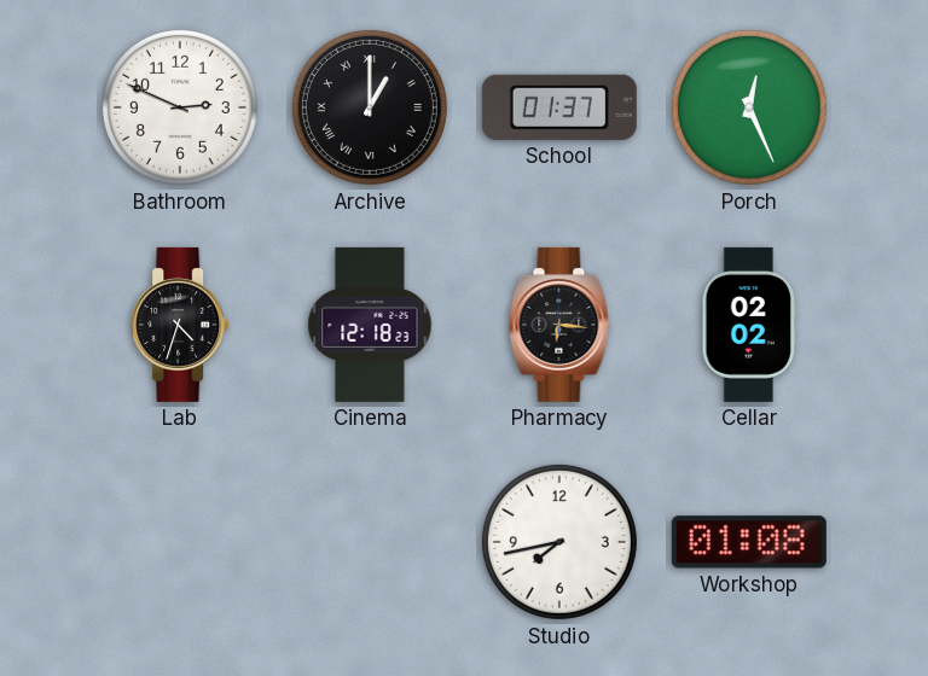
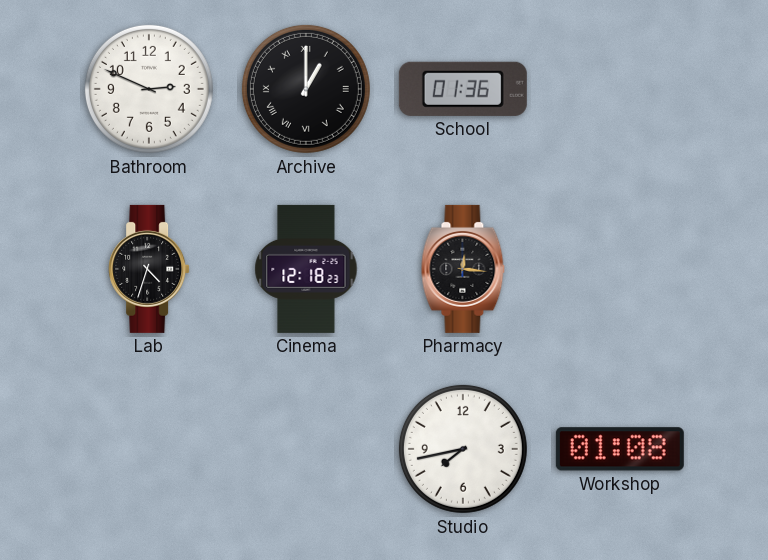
School: 01:37 -> 01:36
Porch: 12:26 -> none
Pharmacy: 6:16 -> 12:16
Cellar: 02:02 -> none
